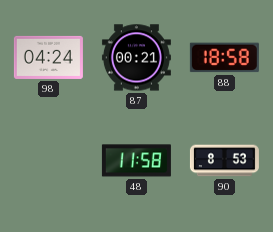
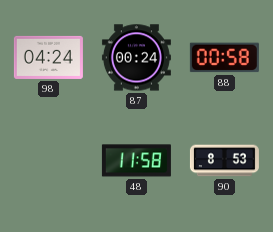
87: 00:21 -> 00:24
88: 18:58 -> 00:58
